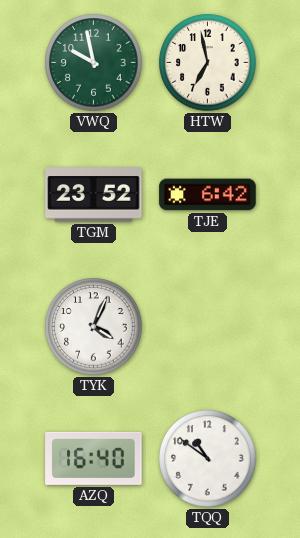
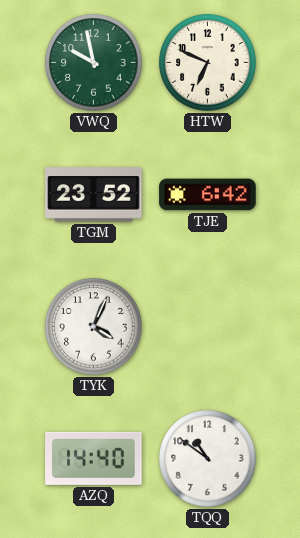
HTW: 6:58 -> 6:49
AZQ: 16:40 -> 14:40
